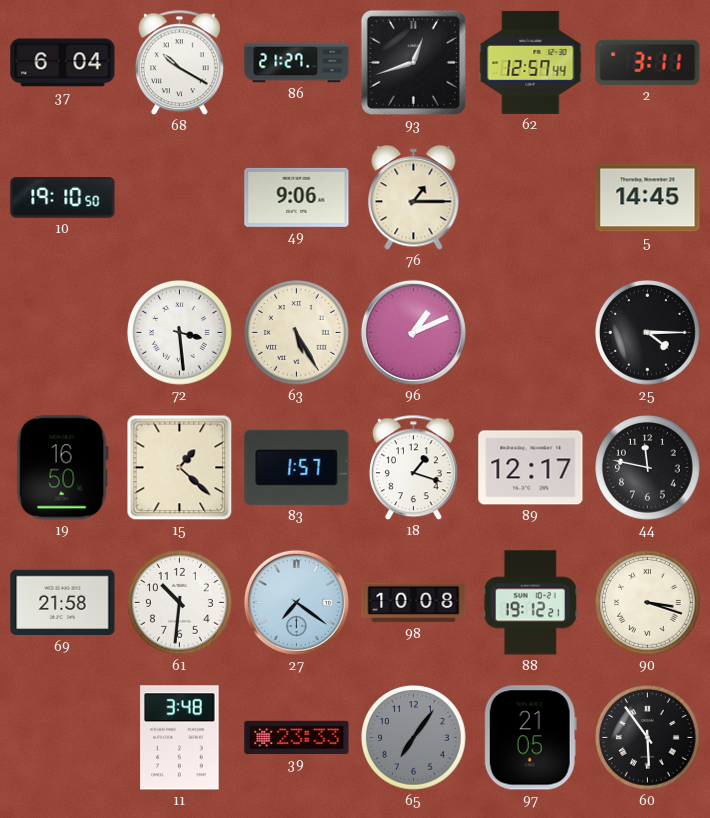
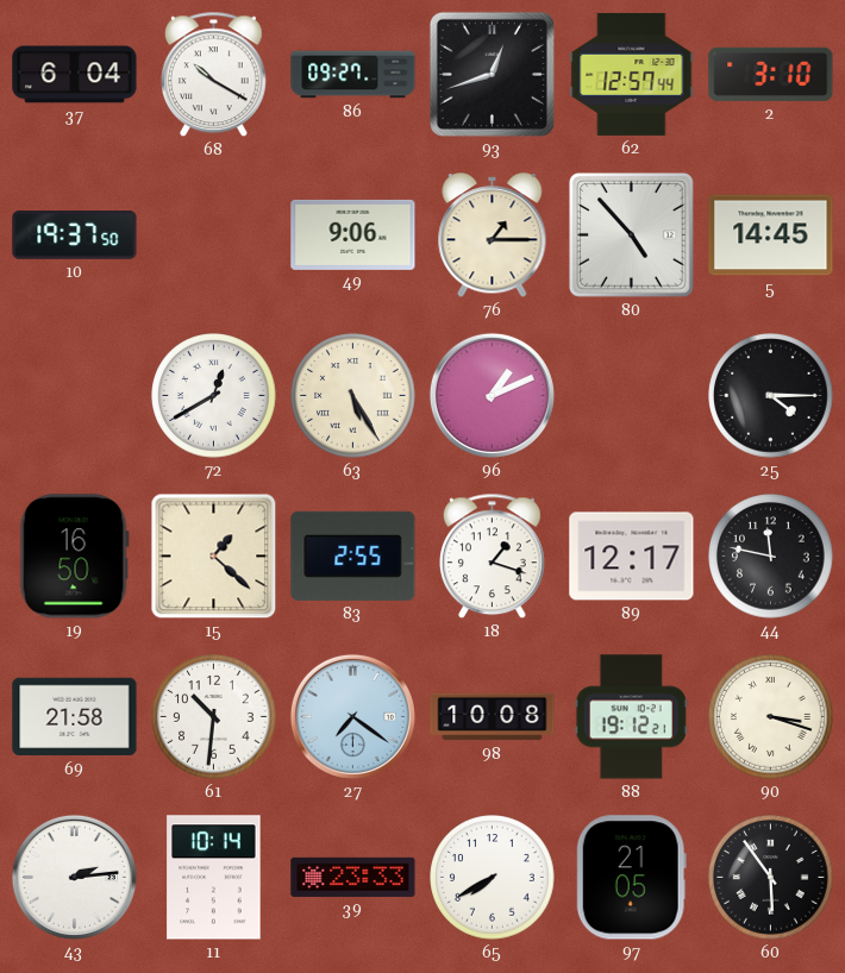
86: 21:27 -> 09:27
2: 3:11 -> 3:10
10: 19:10 -> 19:37
80: none -> 4:53
72: 3:29 -> 12:40
83: 1:57 -> 2:55
43: none -> 2:14
11: 3:48 -> 10:14
65: 7:06 -> 7:40
65 dial: grey -> white
